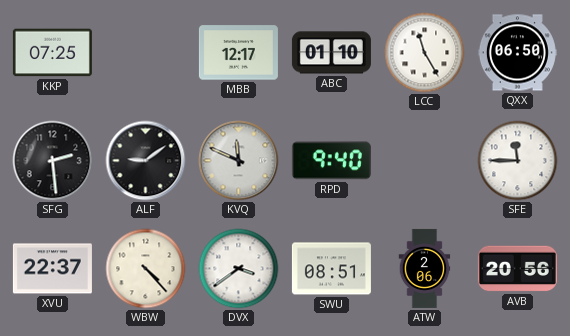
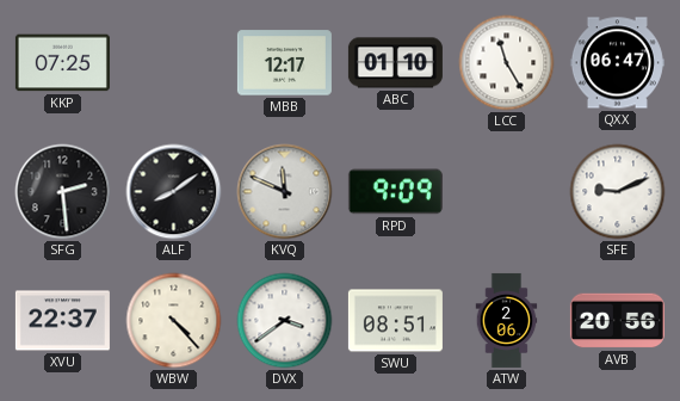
QXX: 06:50 -> 06:47
ALF: 9:09 -> 8:09
RPD: 9:40 -> 9:09
SFE: 11:45 -> 9:11
